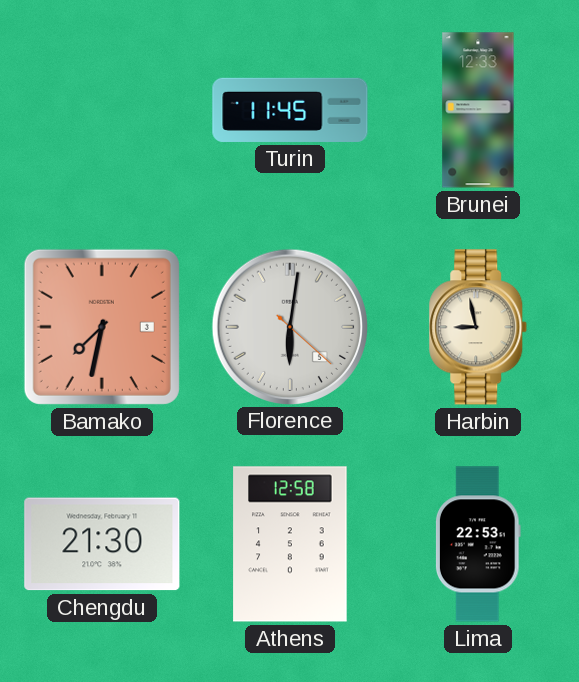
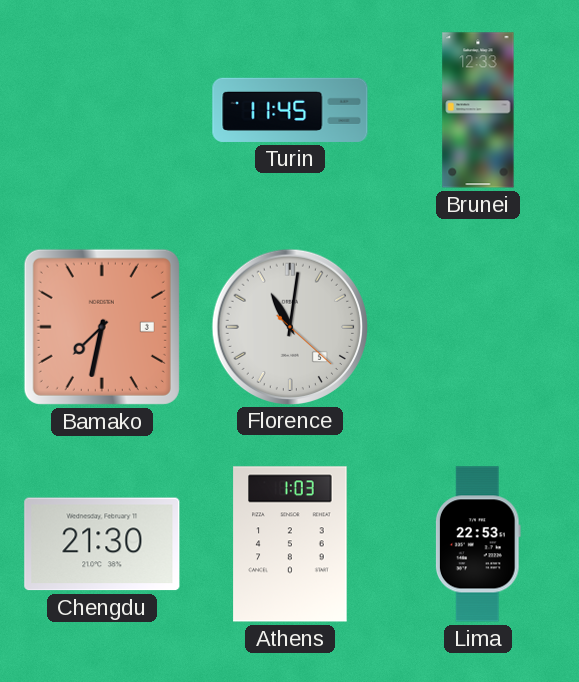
Florence: 6:01 -> 11:01
Harbin: 8:58 -> none
Athens: 12:58 -> 1:03
